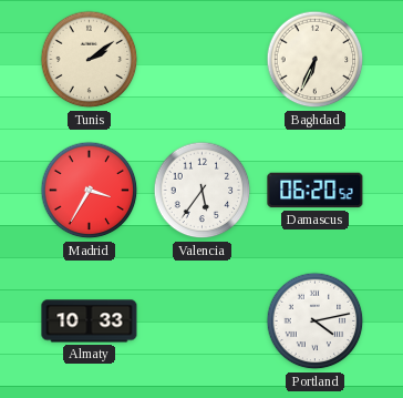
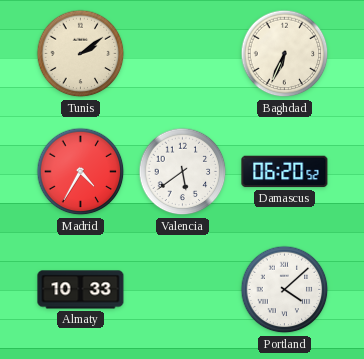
Madrid: 3:35 -> 4:35
Valencia: 5:36 -> 5:39
Portland: 4:13 -> 4:08
